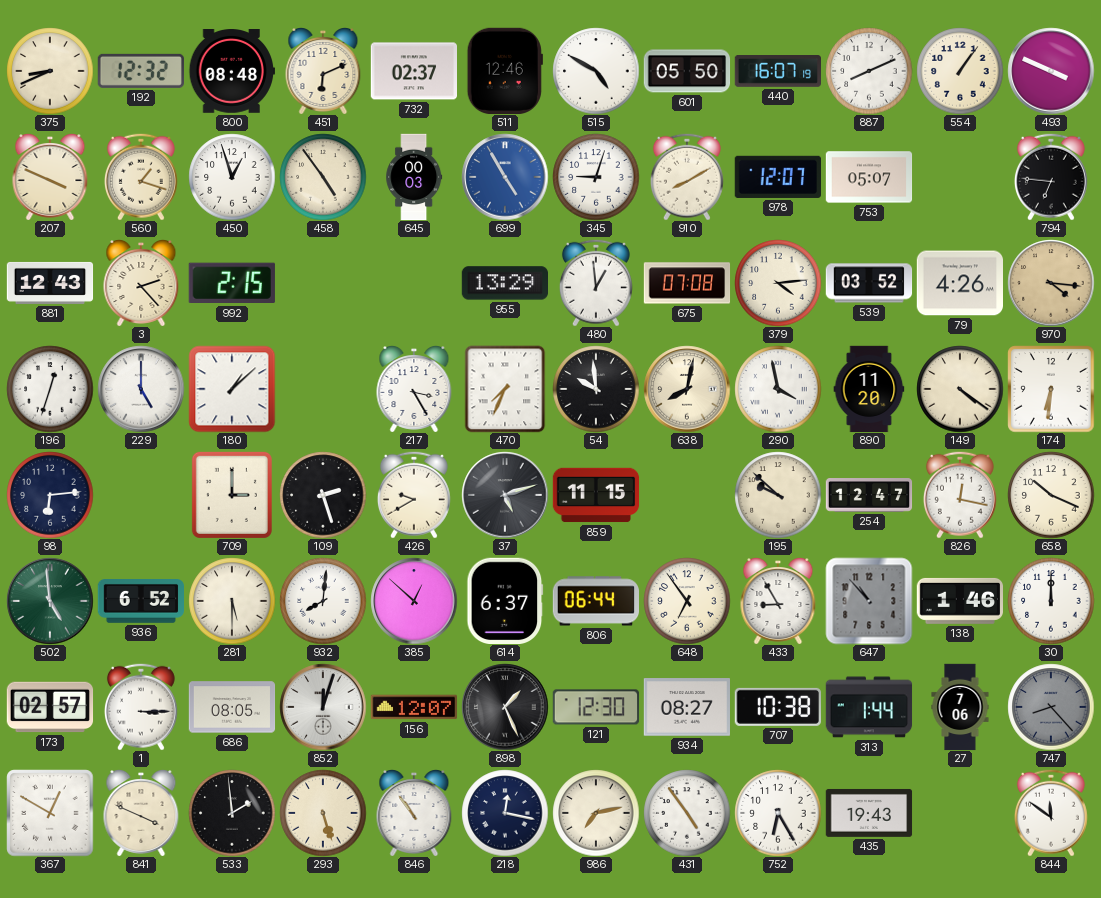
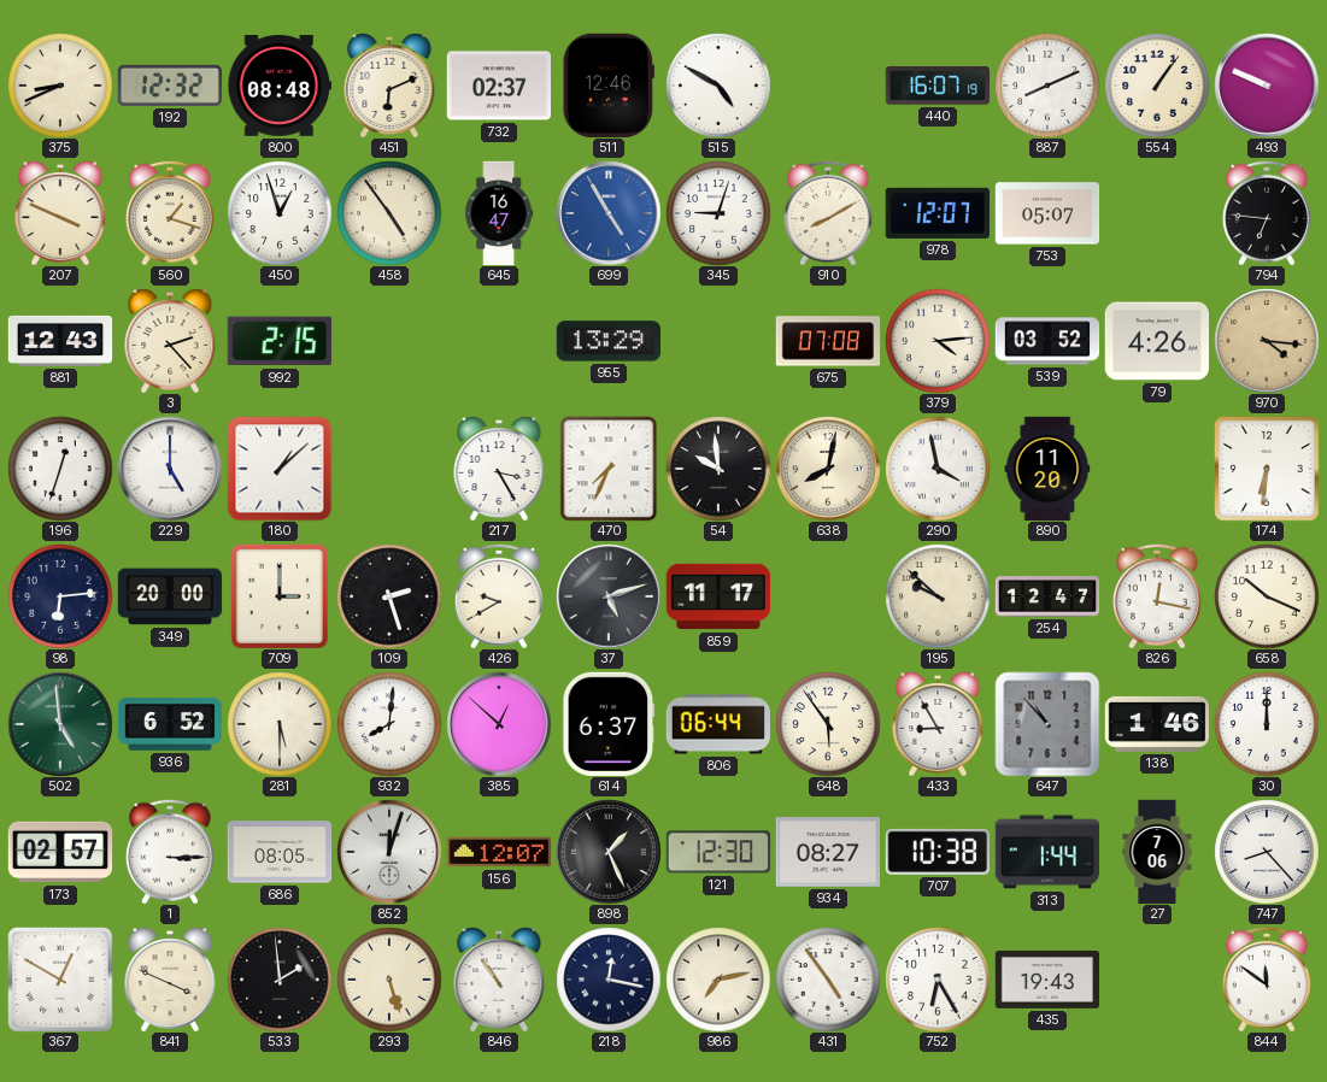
601: 05:50 -> none
493: 3:49 -> 9:49
645: 00:03 -> 16:47
480: 12:59 -> none
149: 4:21 -> none
349: none -> 20:00
859: 11:15 -> 11:17
648: 6:54 -> 5:54
747 dial: grey -> white
